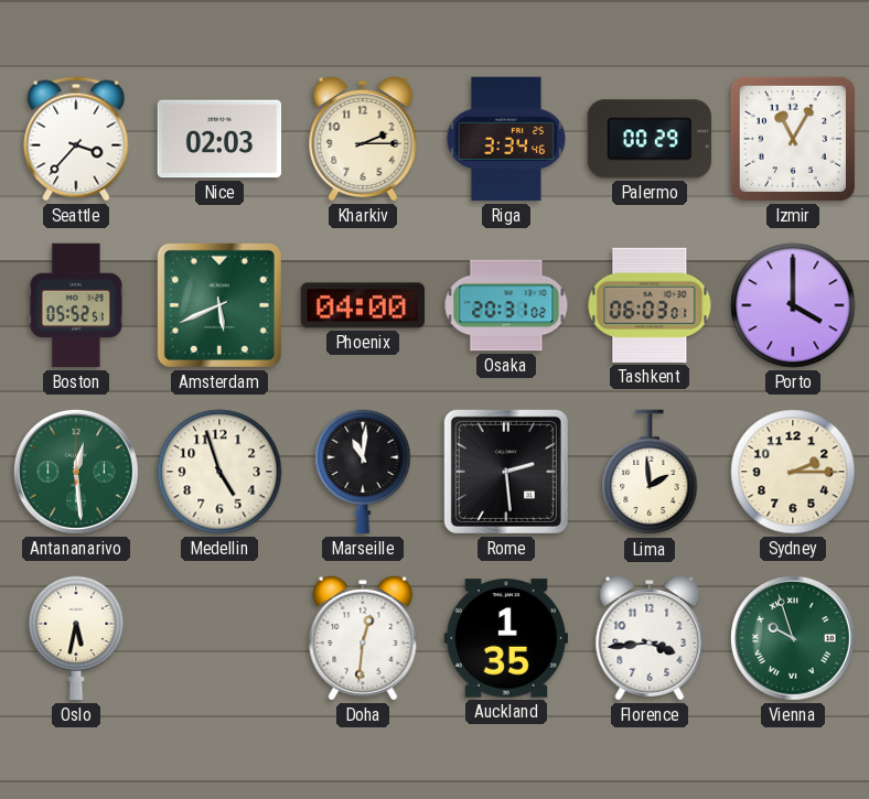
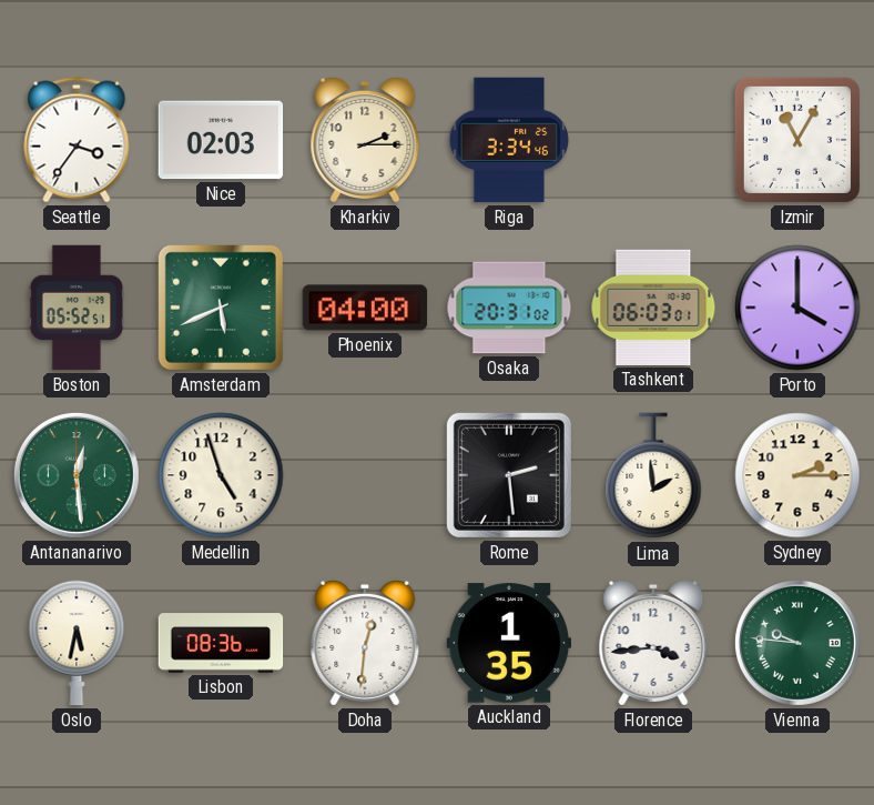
Seattle: 3:37 -> 3:36
Palermo: 00:29 -> none
Marseille: 11:01 -> none
Lisbon: none -> 08:36
Vienna: 9:57 -> 9:46
